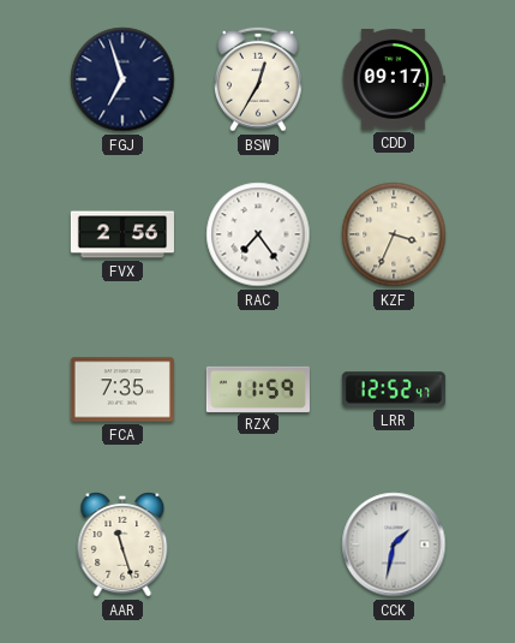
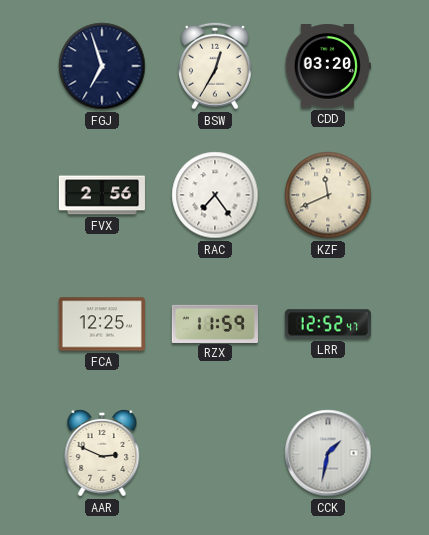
CDD: 09:17 -> 03:20
KZF: 3:34 -> 11:41
FCA: 7:35 -> 12:25
AAR: 11:27 -> 2:49
